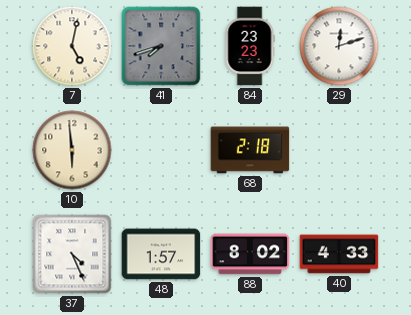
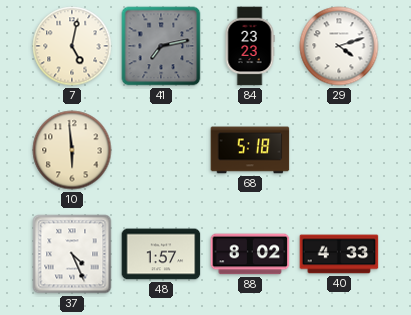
41: 7:42 -> 7:13
29: 12:12 -> 4:12
68: 2:18 -> 5:18
